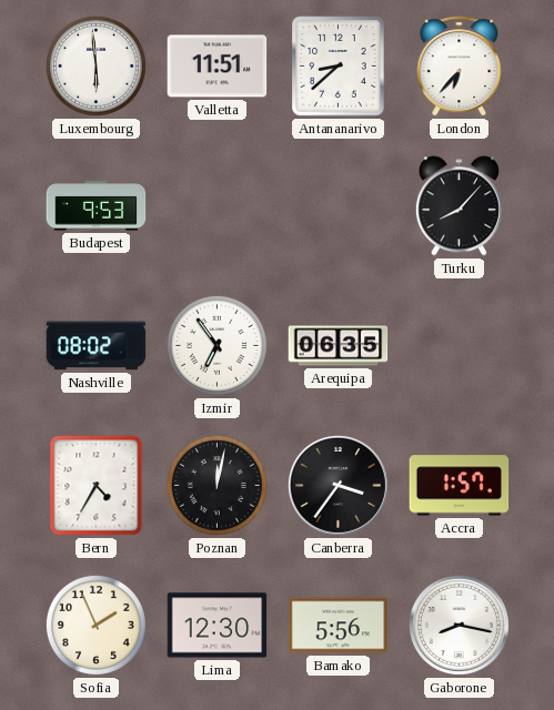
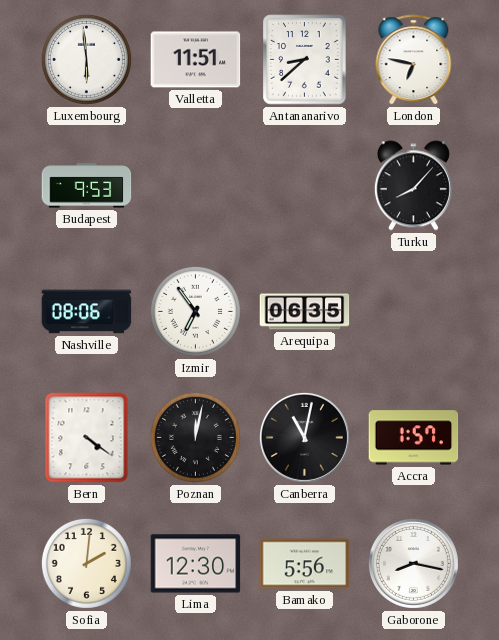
London: 6:37 -> 6:47
Nashville: 08:02 -> 08:06
Bern: 4:35 -> 4:21
Canberra: 3:36 -> 11:02
Sofia: 1:56 -> 2:01
